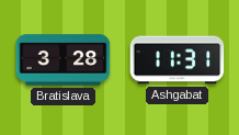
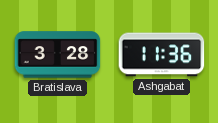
Ashgabat: 11:31 -> 11:36
